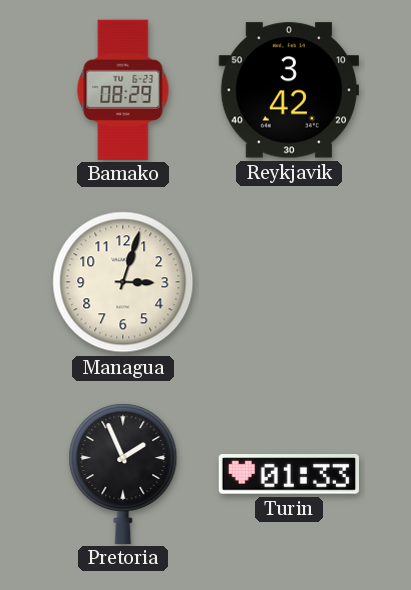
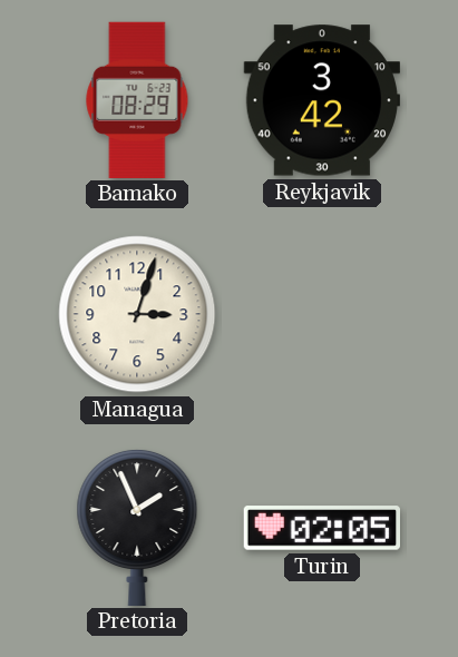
Turin: 01:33 -> 02:05
